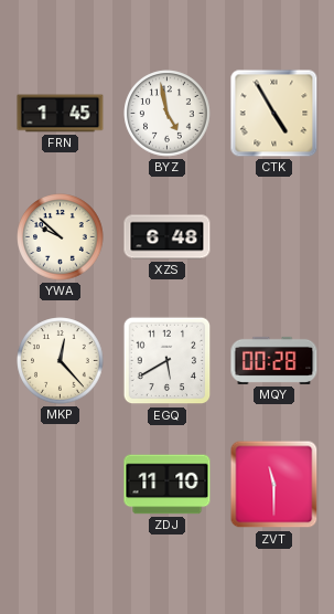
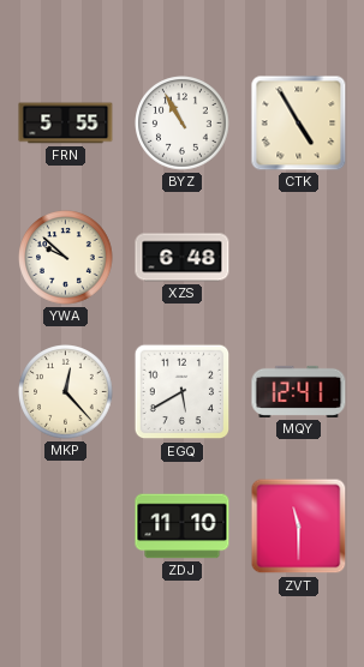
FRN: 1:45 -> 5:55
BYZ: 4:58 -> 10:55
MQY: 00:28 -> 12:41
